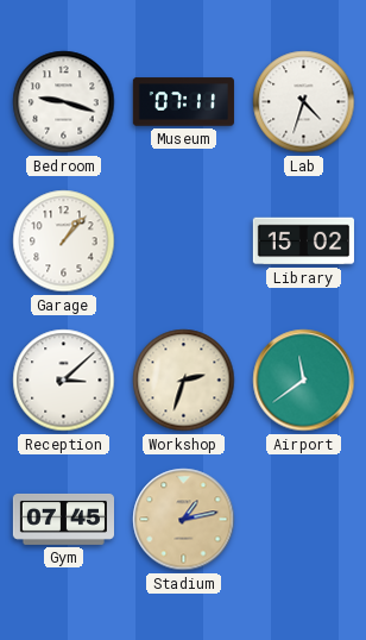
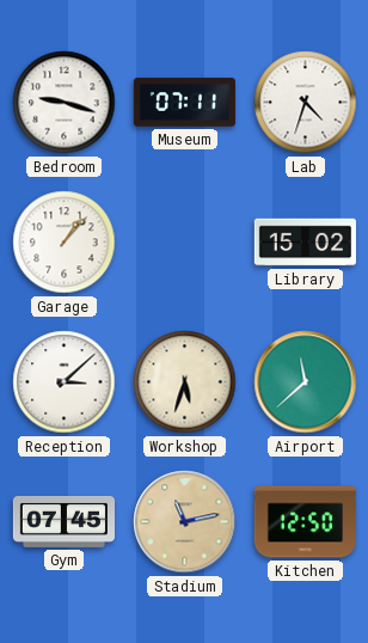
Workshop: 2:33 -> 5:33
Airport: 11:39 -> 11:38
Stadium: 1:13 -> 11:13
Kitchen: none -> 12:50
